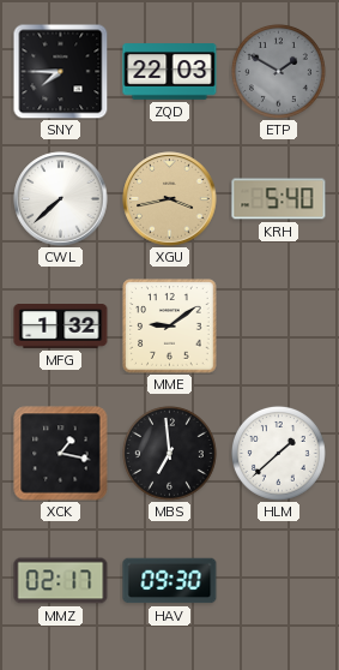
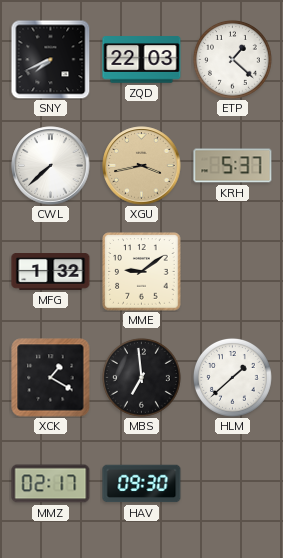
SNY: 7:45 -> 7:41
ETP: 1:50 -> 1:22
ETP dial: grey -> white
KRH: 5:40 -> 5:37
XCK: 1:17 -> 1:20
